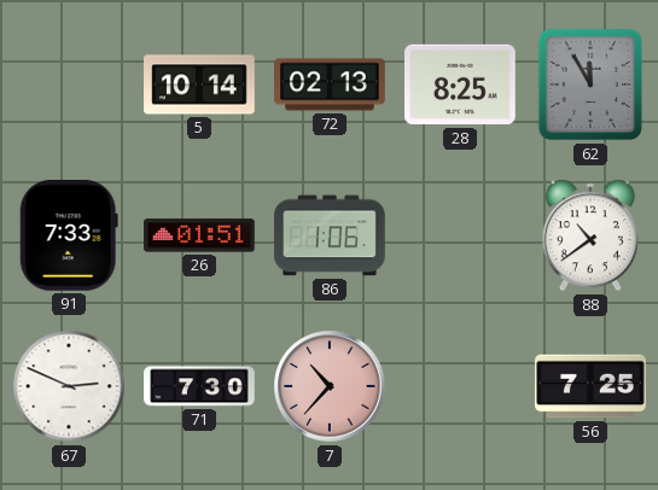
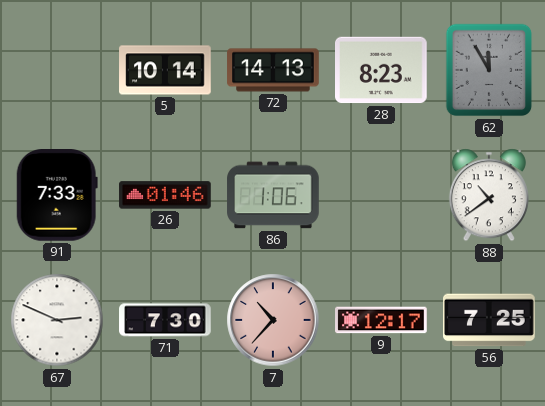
72: 02:13 -> 14:13
28: 8:25 -> 8:23
26: 01:51 -> 01:46
9: none -> 12:17
